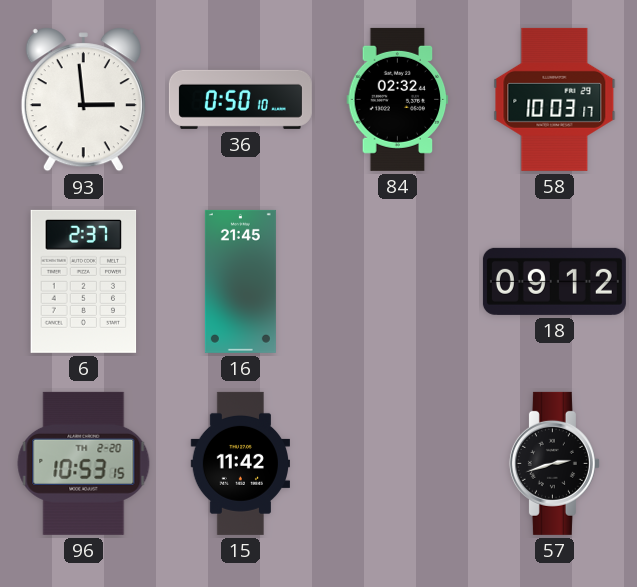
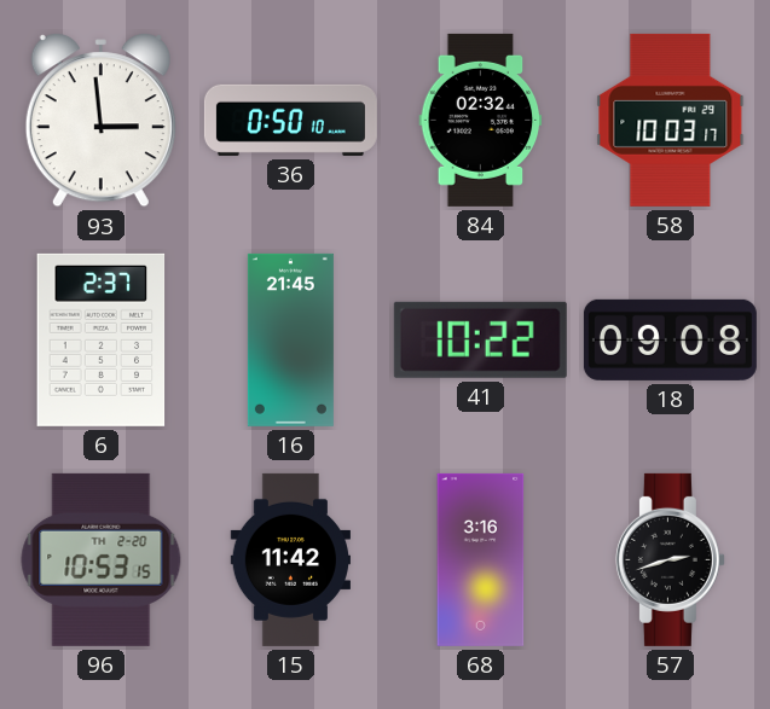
41: none -> 10:22
18: 09:12 -> 09:08
68: none -> 3:16
